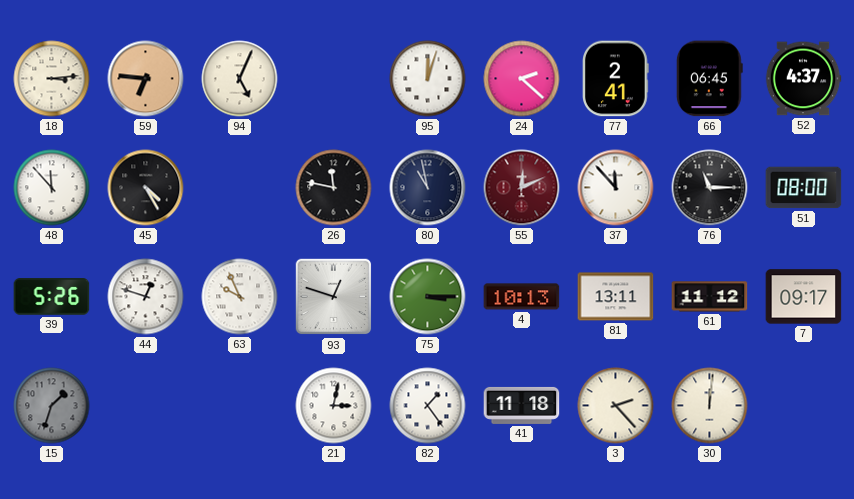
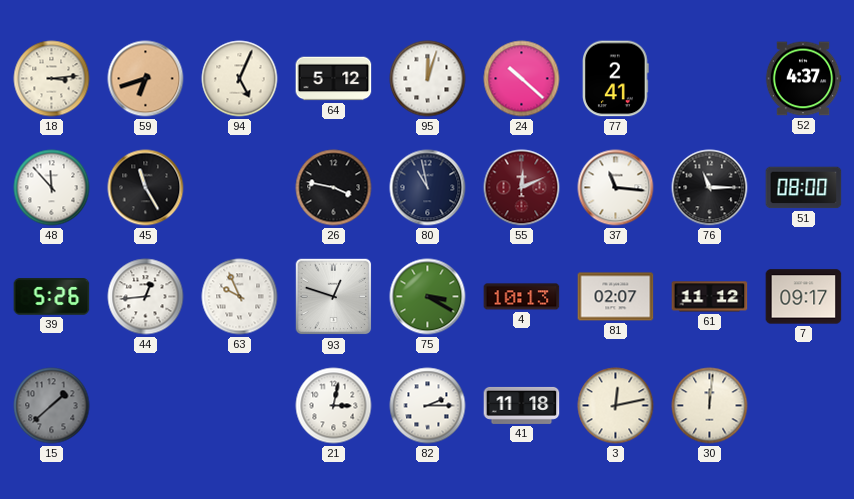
59: 6:46 -> 6:42
64: none -> 5:12
24: 2:22 -> 10:22
66: 06:45 -> none
45: 4:25 -> 11:25
26: 11:47 -> 3:47
37: 11:53 -> 11:16
44: 12:48 -> 12:44
75: 3:15 -> 3:20
81: 13:11 -> 02:07
15: 1:33 -> 1:38
82: 1:24 -> 2:15
3: 2:23 -> 12:13
